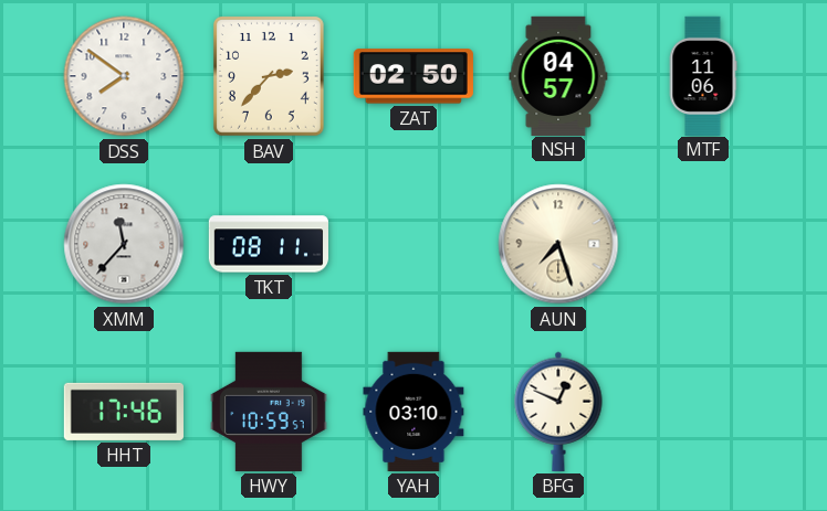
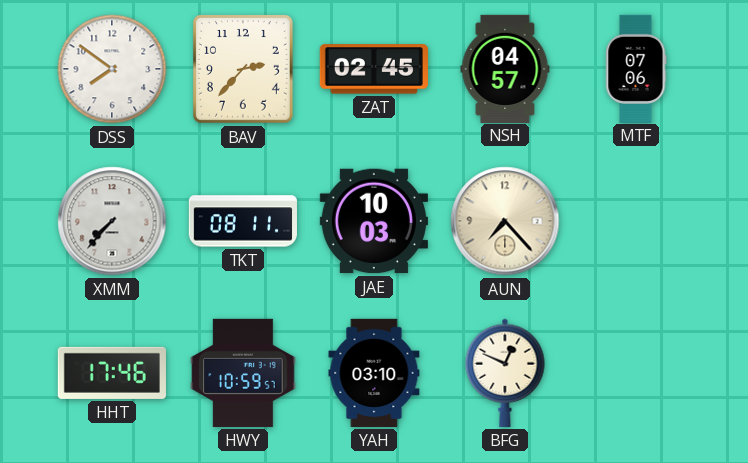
ZAT: 02:50 -> 02:45
MTF: 11:06 -> 07:06
XMM: 11:37 -> 7:37
JAE: none -> 10:03
AUN: 7:27 -> 7:23
